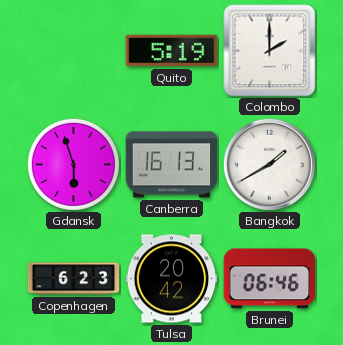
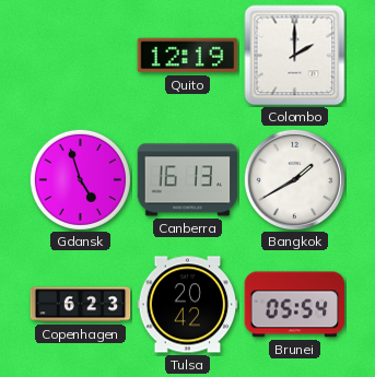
Quito: 5:19 -> 12:19
Gdansk: 5:57 -> 4:57
Brunei: 06:46 -> 05:54
